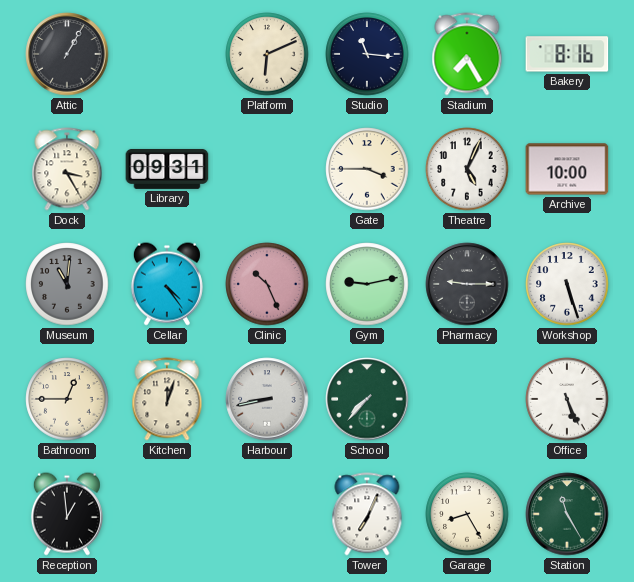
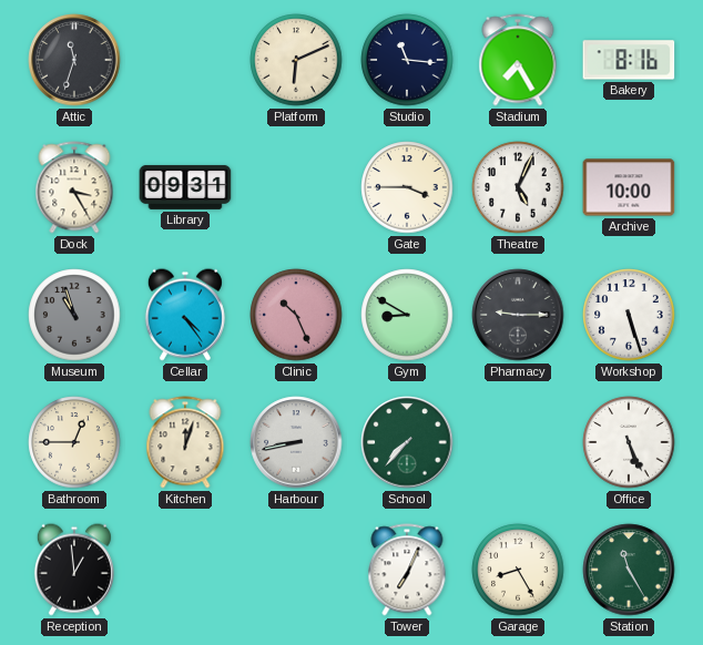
Attic: 1:05 -> 11:33
Museum: 11:01 -> 10:57
Gym: 9:13 -> 8:50
